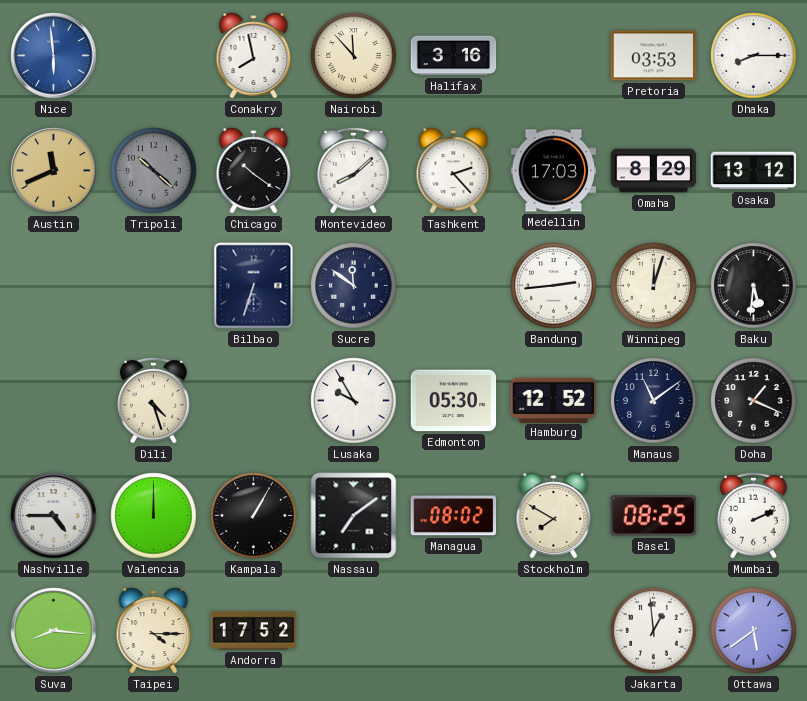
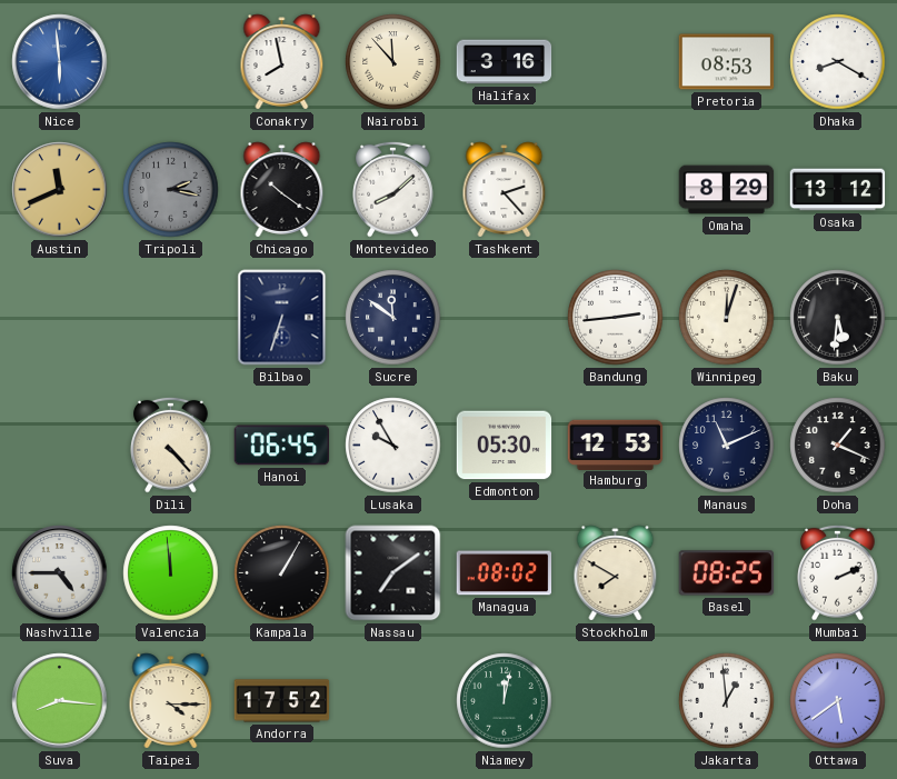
Pretoria: 03:53 -> 08:53
Dhaka: 8:15 -> 8:20
Tripoli: 10:22 -> 2:17
Medellin: 17:03 -> none
Dili: 4:27 -> 4:23
Hanoi: none -> 06:45
Hamburg: 12:52 -> 12:53
Manaus: 11:09 -> 11:11
Valencia: 12:00 -> 11:59
Niamey: none -> 12:02
